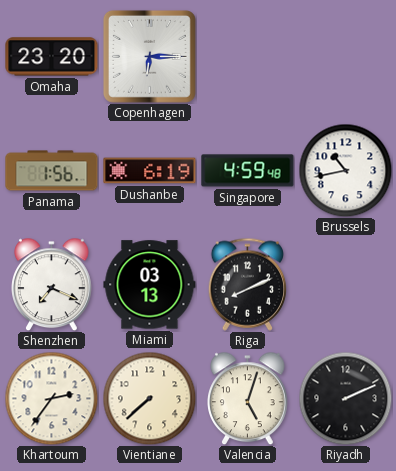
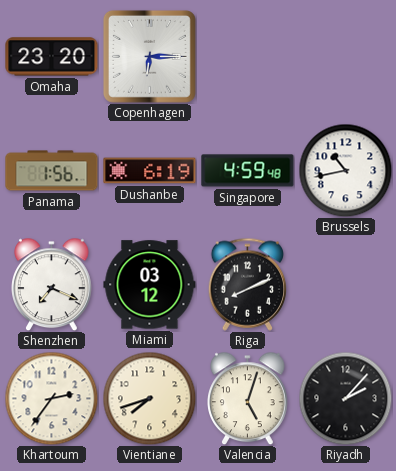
Miami: 03:13 -> 03:12
Vientiane: 7:38 -> 7:42
Riyadh: 2:11 -> 2:07
